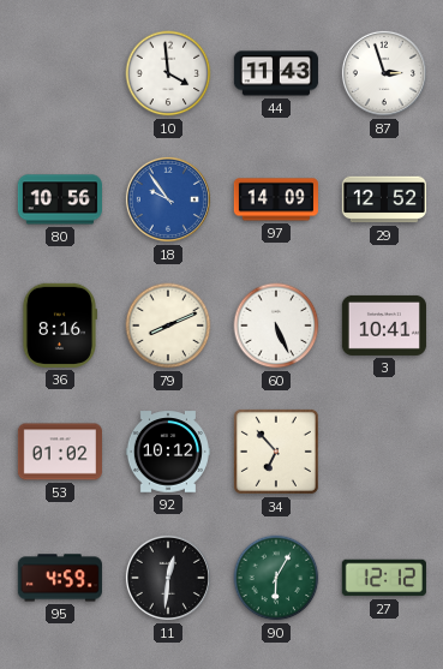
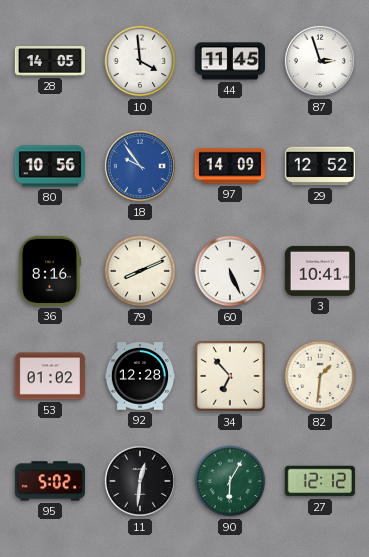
28: none -> 14:05
44: 11:43 -> 11:45
92: 10:12 -> 12:28
82: none -> 1:31
95: 4:59 -> 5:02
